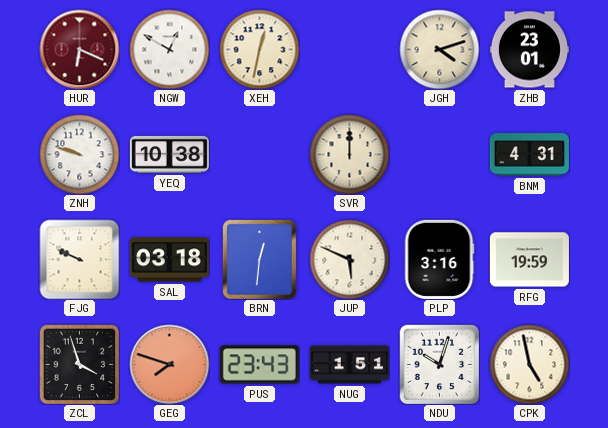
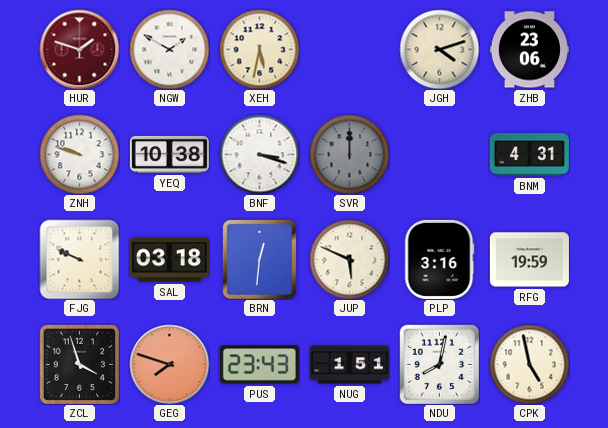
HUR: 6:19 -> 1:48
NGW: 12:50 -> 1:50
XEH: 12:32 -> 5:32
ZHB: 23:01 -> 23:06
BNF: none -> 3:18
SVR dial: cream -> grey
NDU: 10:03 -> 8:02
